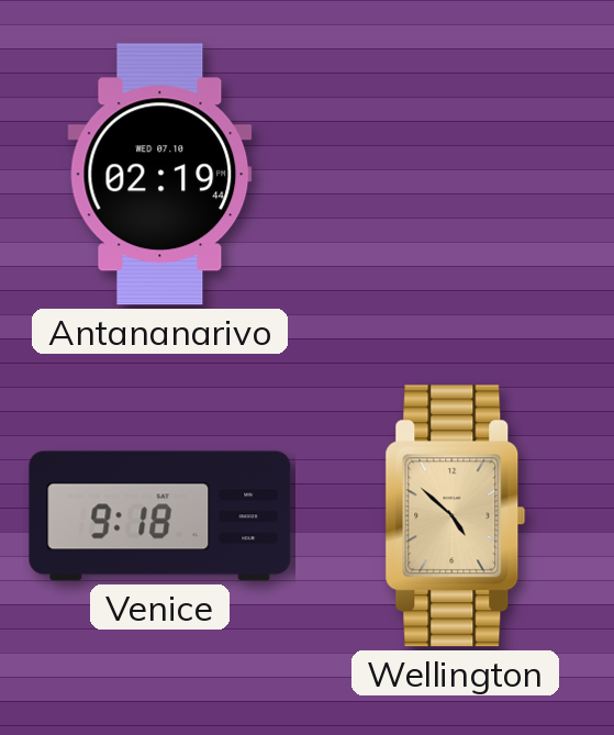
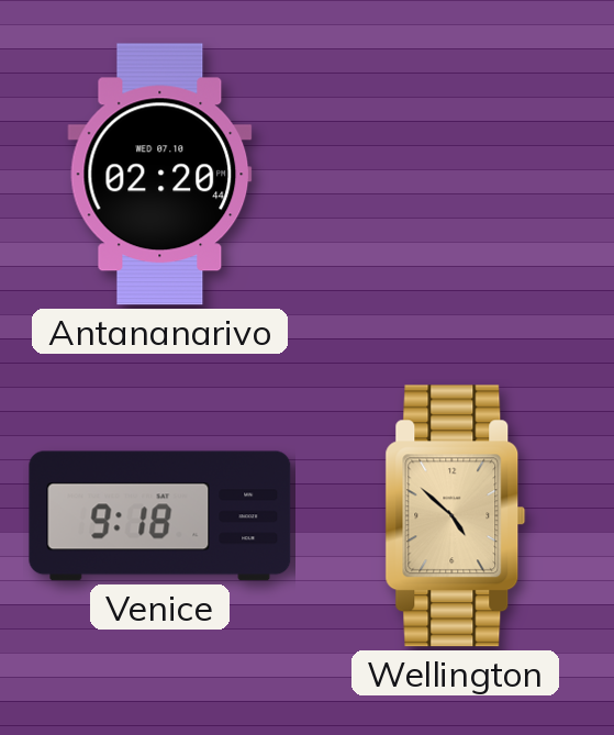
Antananarivo: 02:19 -> 02:20
